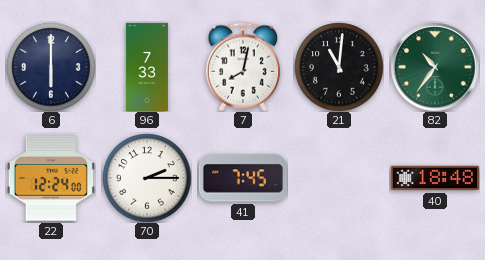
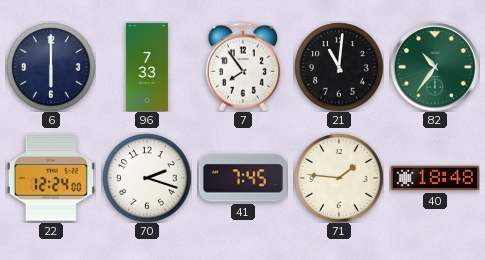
7: 8:02 -> 7:54
70: 2:15 -> 2:18
71: none -> 1:46
